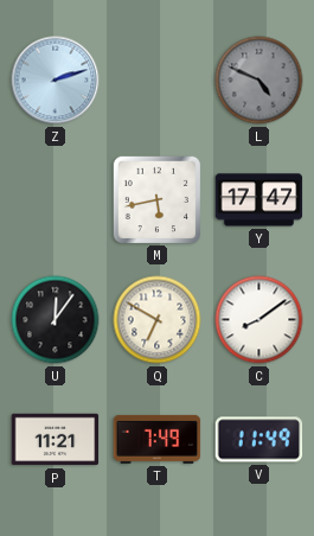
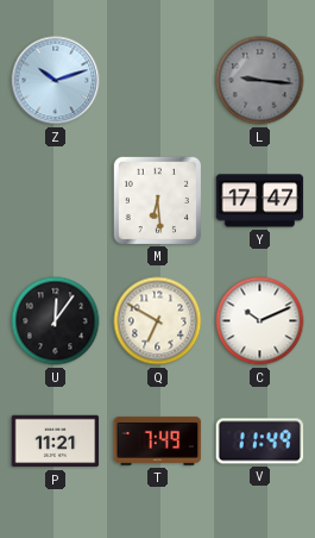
Z: 2:12 -> 10:12
L: 4:49 -> 9:16
M: 5:43 -> 6:29
C: 8:09 -> 10:11
